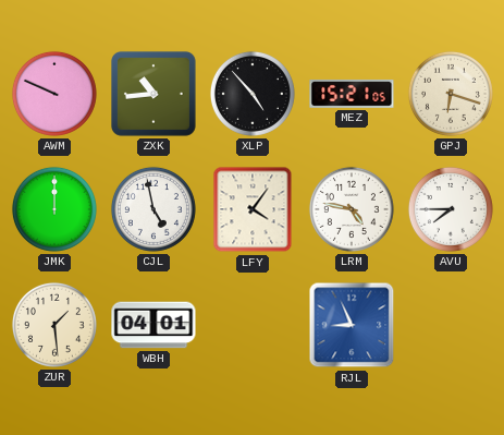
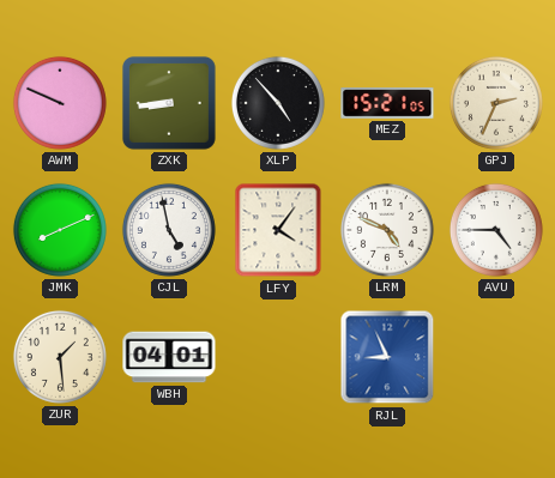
ZXK: 10:44 -> 8:44
GPJ: 6:18 -> 2:34
JMK: 12:00 -> 8:11
LRM: 4:47 -> 4:49
AVU: 7:45 -> 4:45
